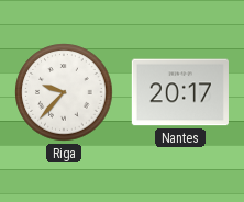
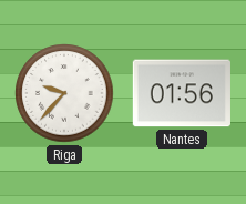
Nantes: 20:17 -> 01:56
